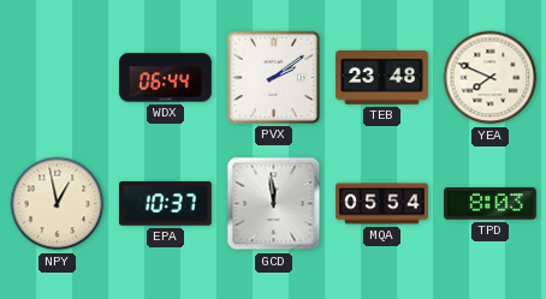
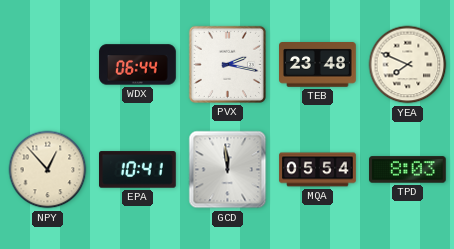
PVX: 2:09 -> 2:17
NPY: 12:58 -> 12:53
EPA: 10:37 -> 10:41
